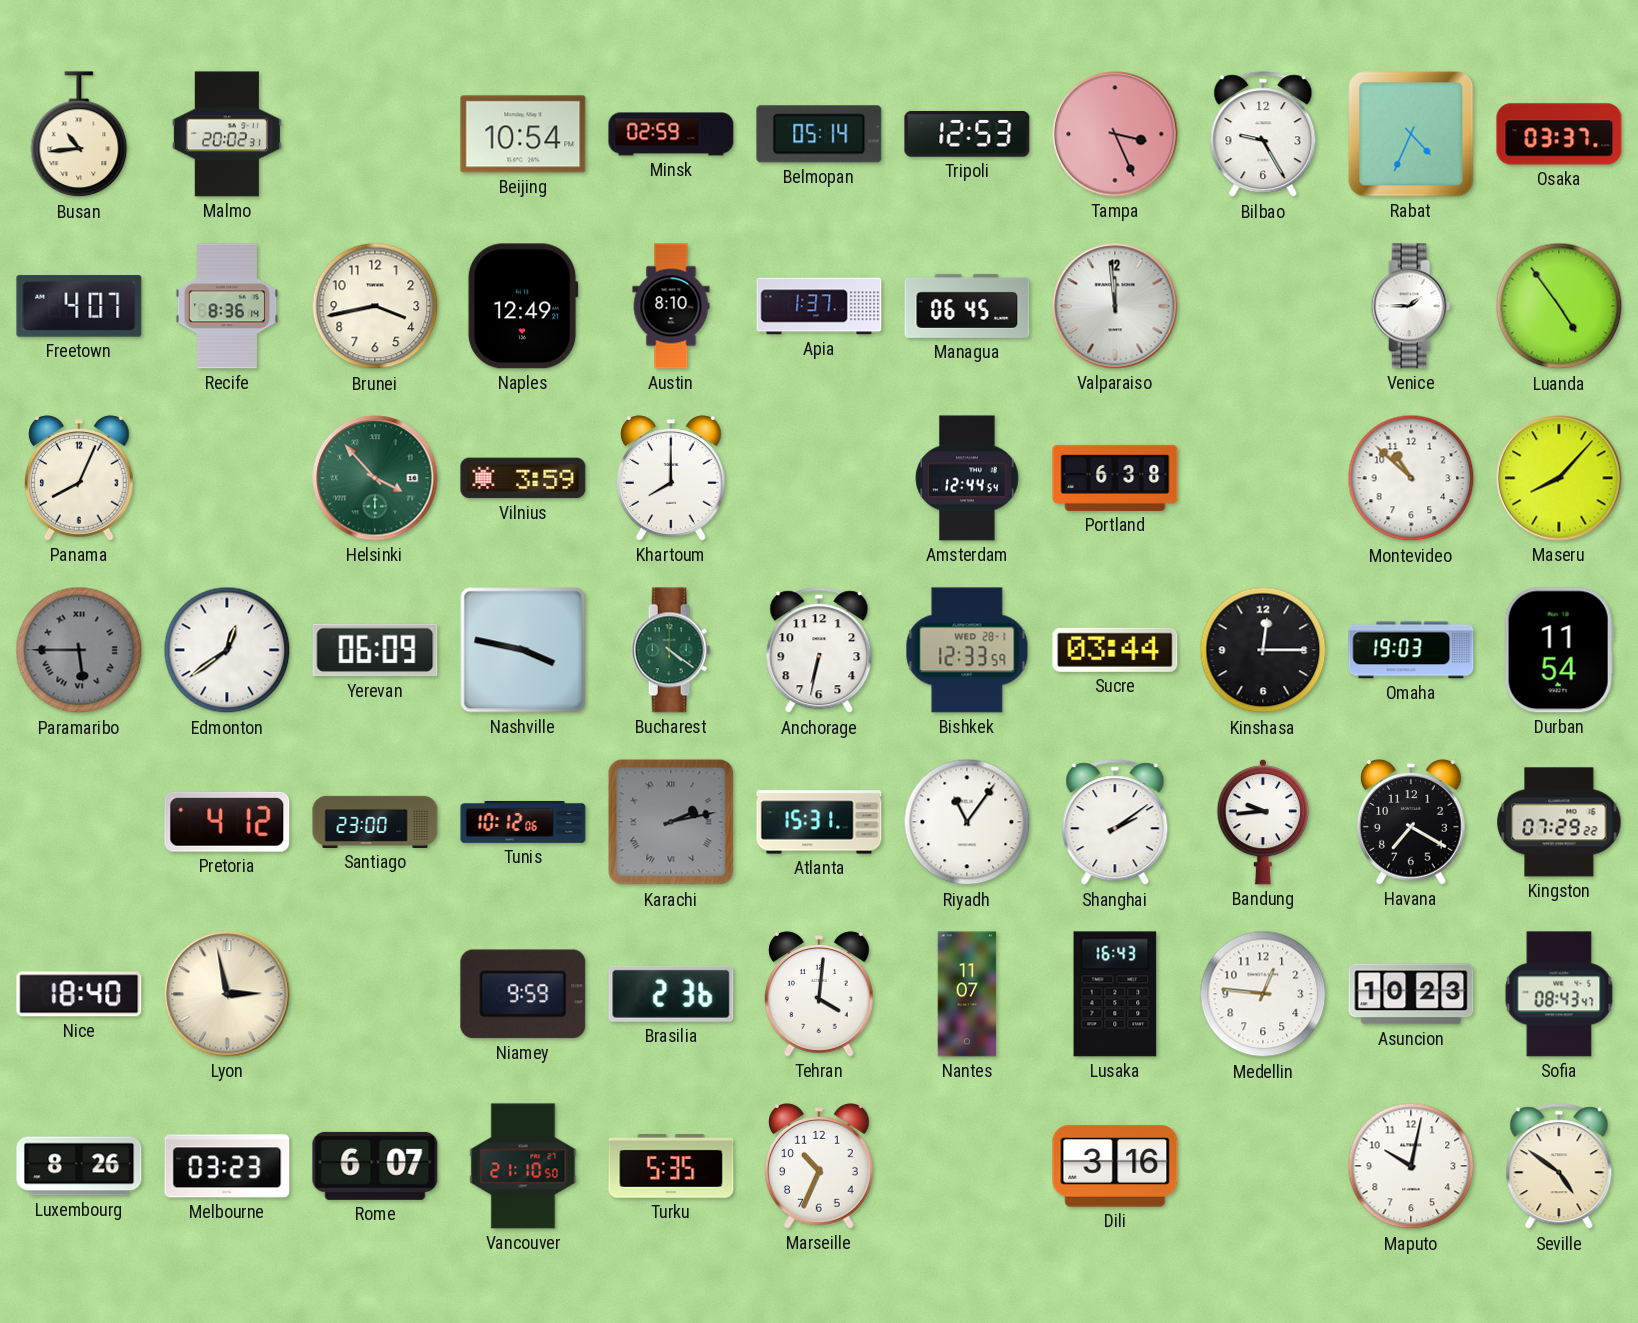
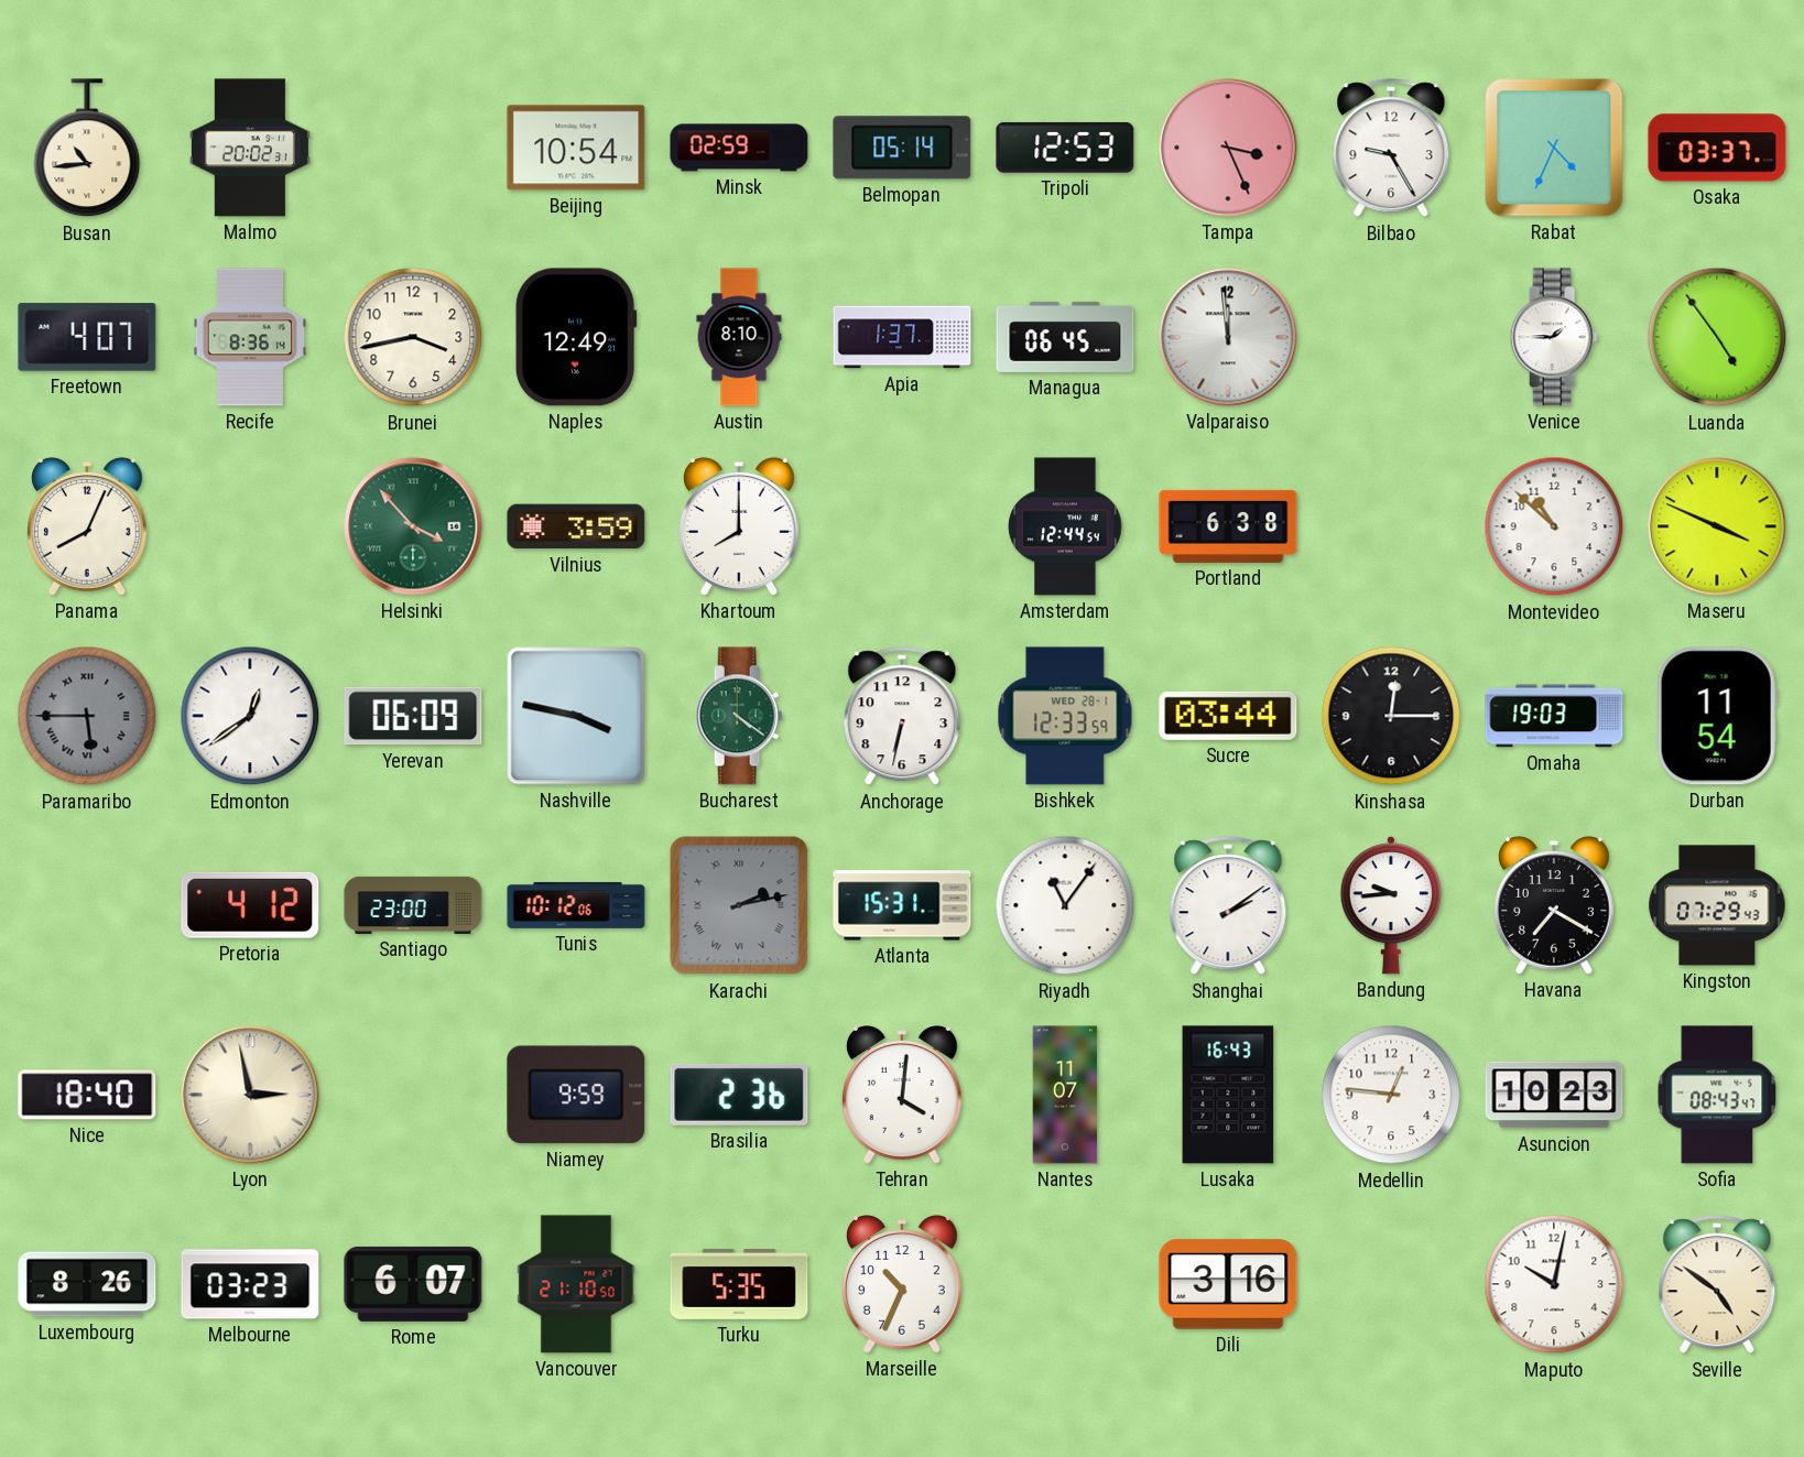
Maseru: 8:07 -> 3:49
Kingston: 07:29:22 -> 07:29:43
